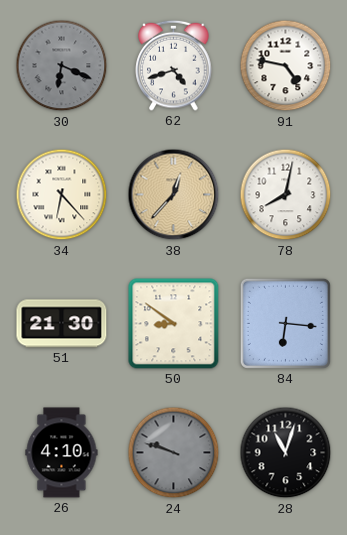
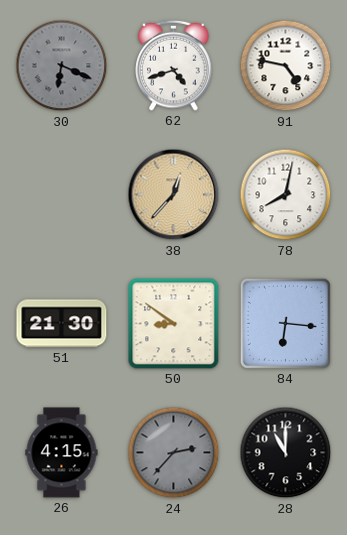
34: 6:23 -> none
26: 4:10 -> 4:15
24: 9:48 -> 2:37
28: 11:03 -> 11:00
